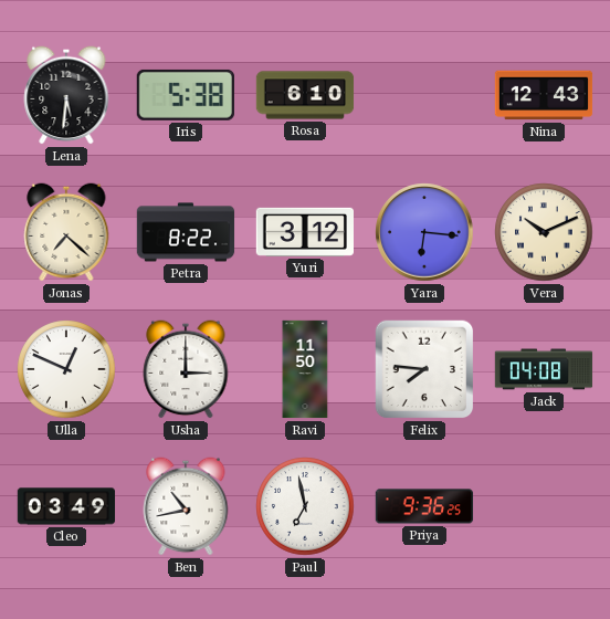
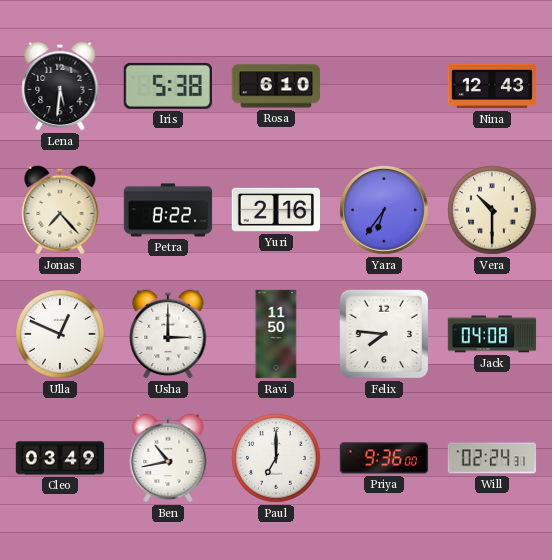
Jonas: 7:22 -> 7:23
Yuri: 3:12 -> 2:16
Yara: 6:16 -> 6:36
Vera: 10:11 -> 10:30
Paul: 6:58 -> 7:00
Priya: 9:36:25 -> 9:36:00
Will: none -> 02:24
